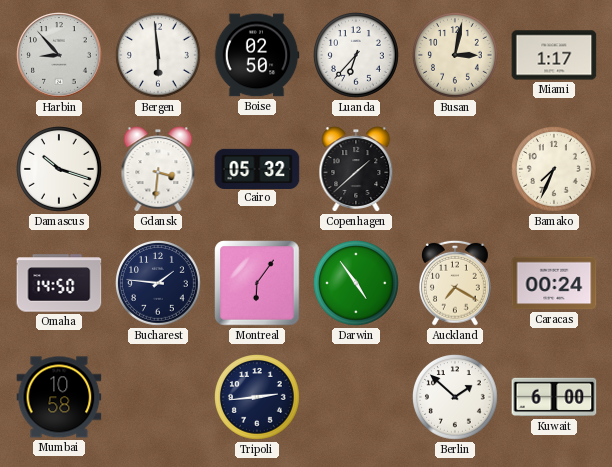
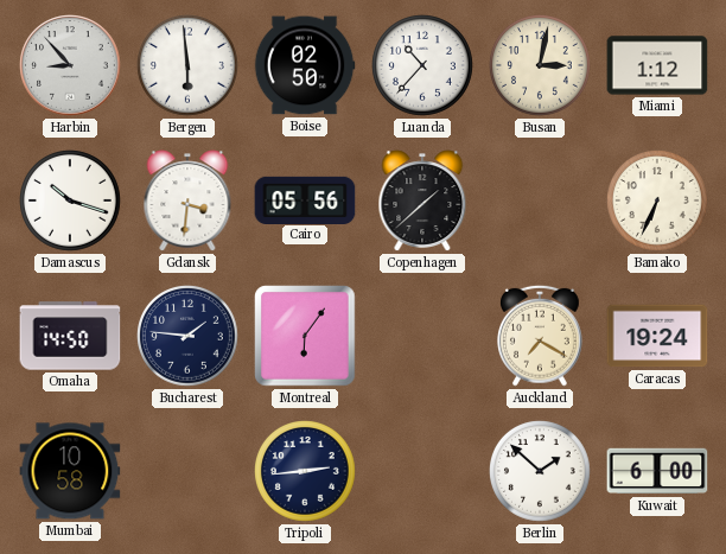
Luanda: 6:37 -> 10:37
Miami: 1:17 -> 1:12
Cairo: 05:32 -> 05:56
Bamako: 7:34 -> 6:34
Darwin: 4:54 -> none
Caracas: 00:24 -> 19:24
